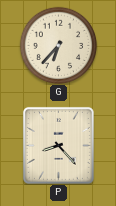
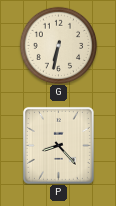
G: 6:37 -> 6:32
